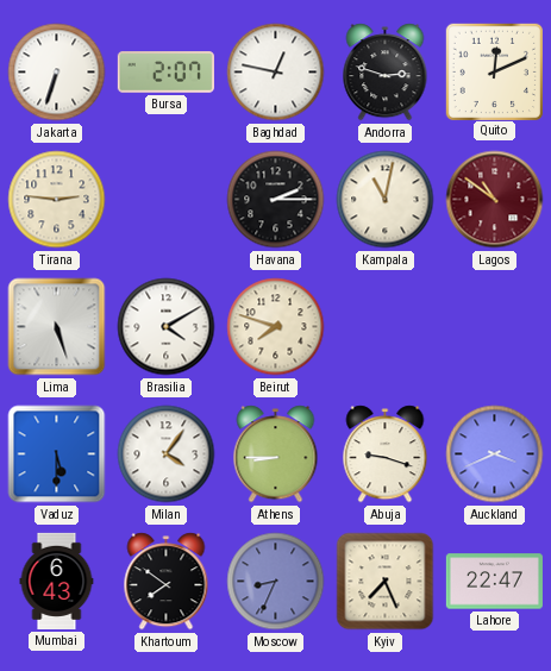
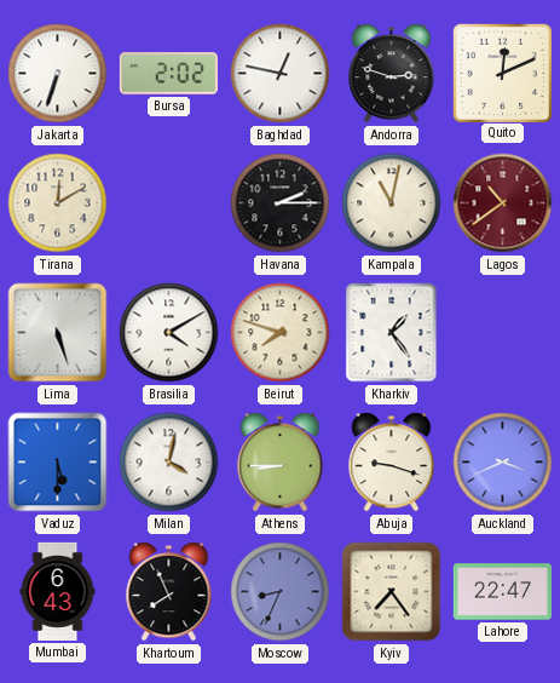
Bursa: 2:07 -> 2:02
Tirana: 2:46 -> 12:10
Lagos: 10:51 -> 10:39
Kharkiv: none -> 1:24
Milan: 4:06 -> 4:02
Khartoum: 7:51 -> 7:56
Kyiv: 7:26 -> 7:24
